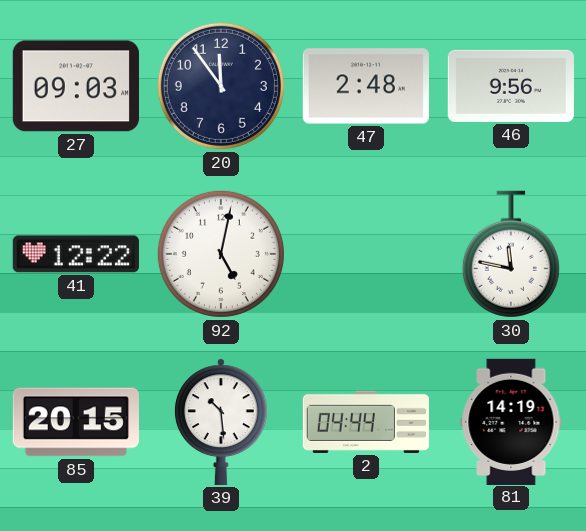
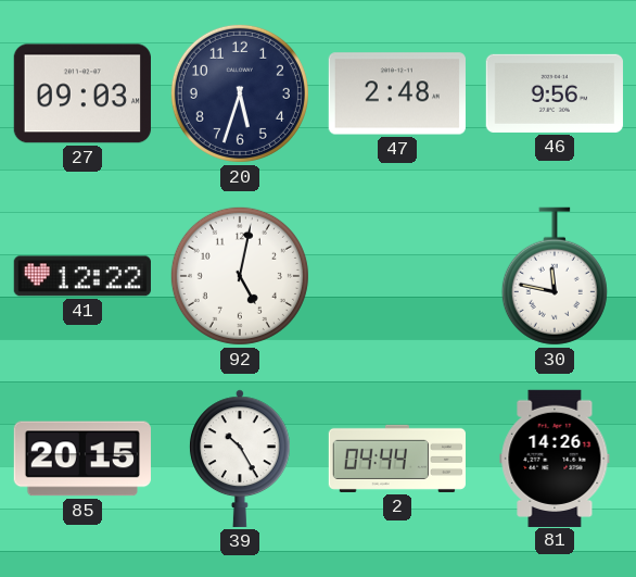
20: 11:54 -> 5:33
39: 10:29 -> 10:25
81: 14:19 -> 14:26
